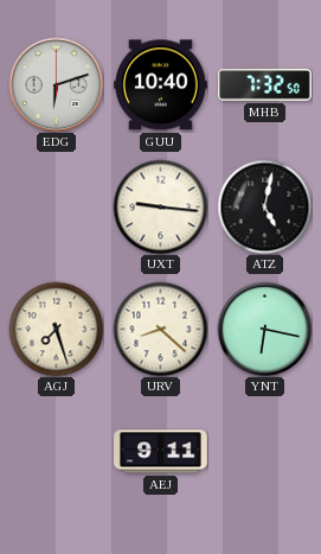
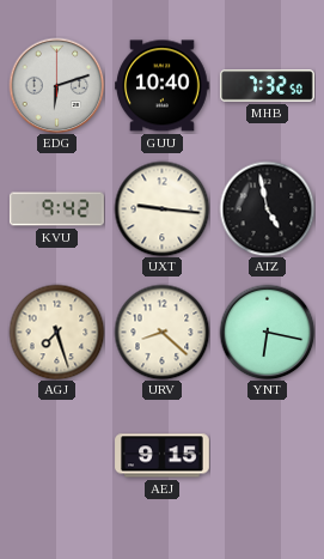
KVU: none -> 9:42
ATZ: 5:02 -> 4:58
AEJ: 9:11 -> 9:15
